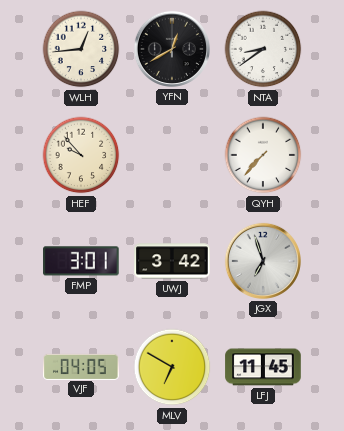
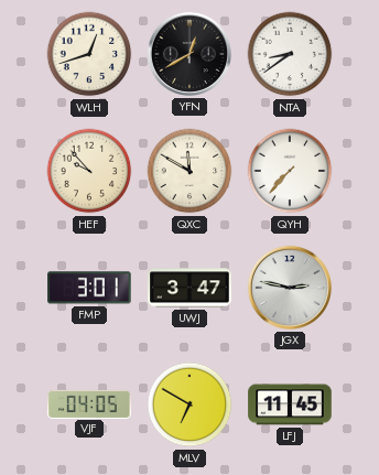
WLH: 12:44 -> 12:42
QXC: none -> 11:50
UWJ: 3:42 -> 3:47
JGX: 6:57 -> 2:47
